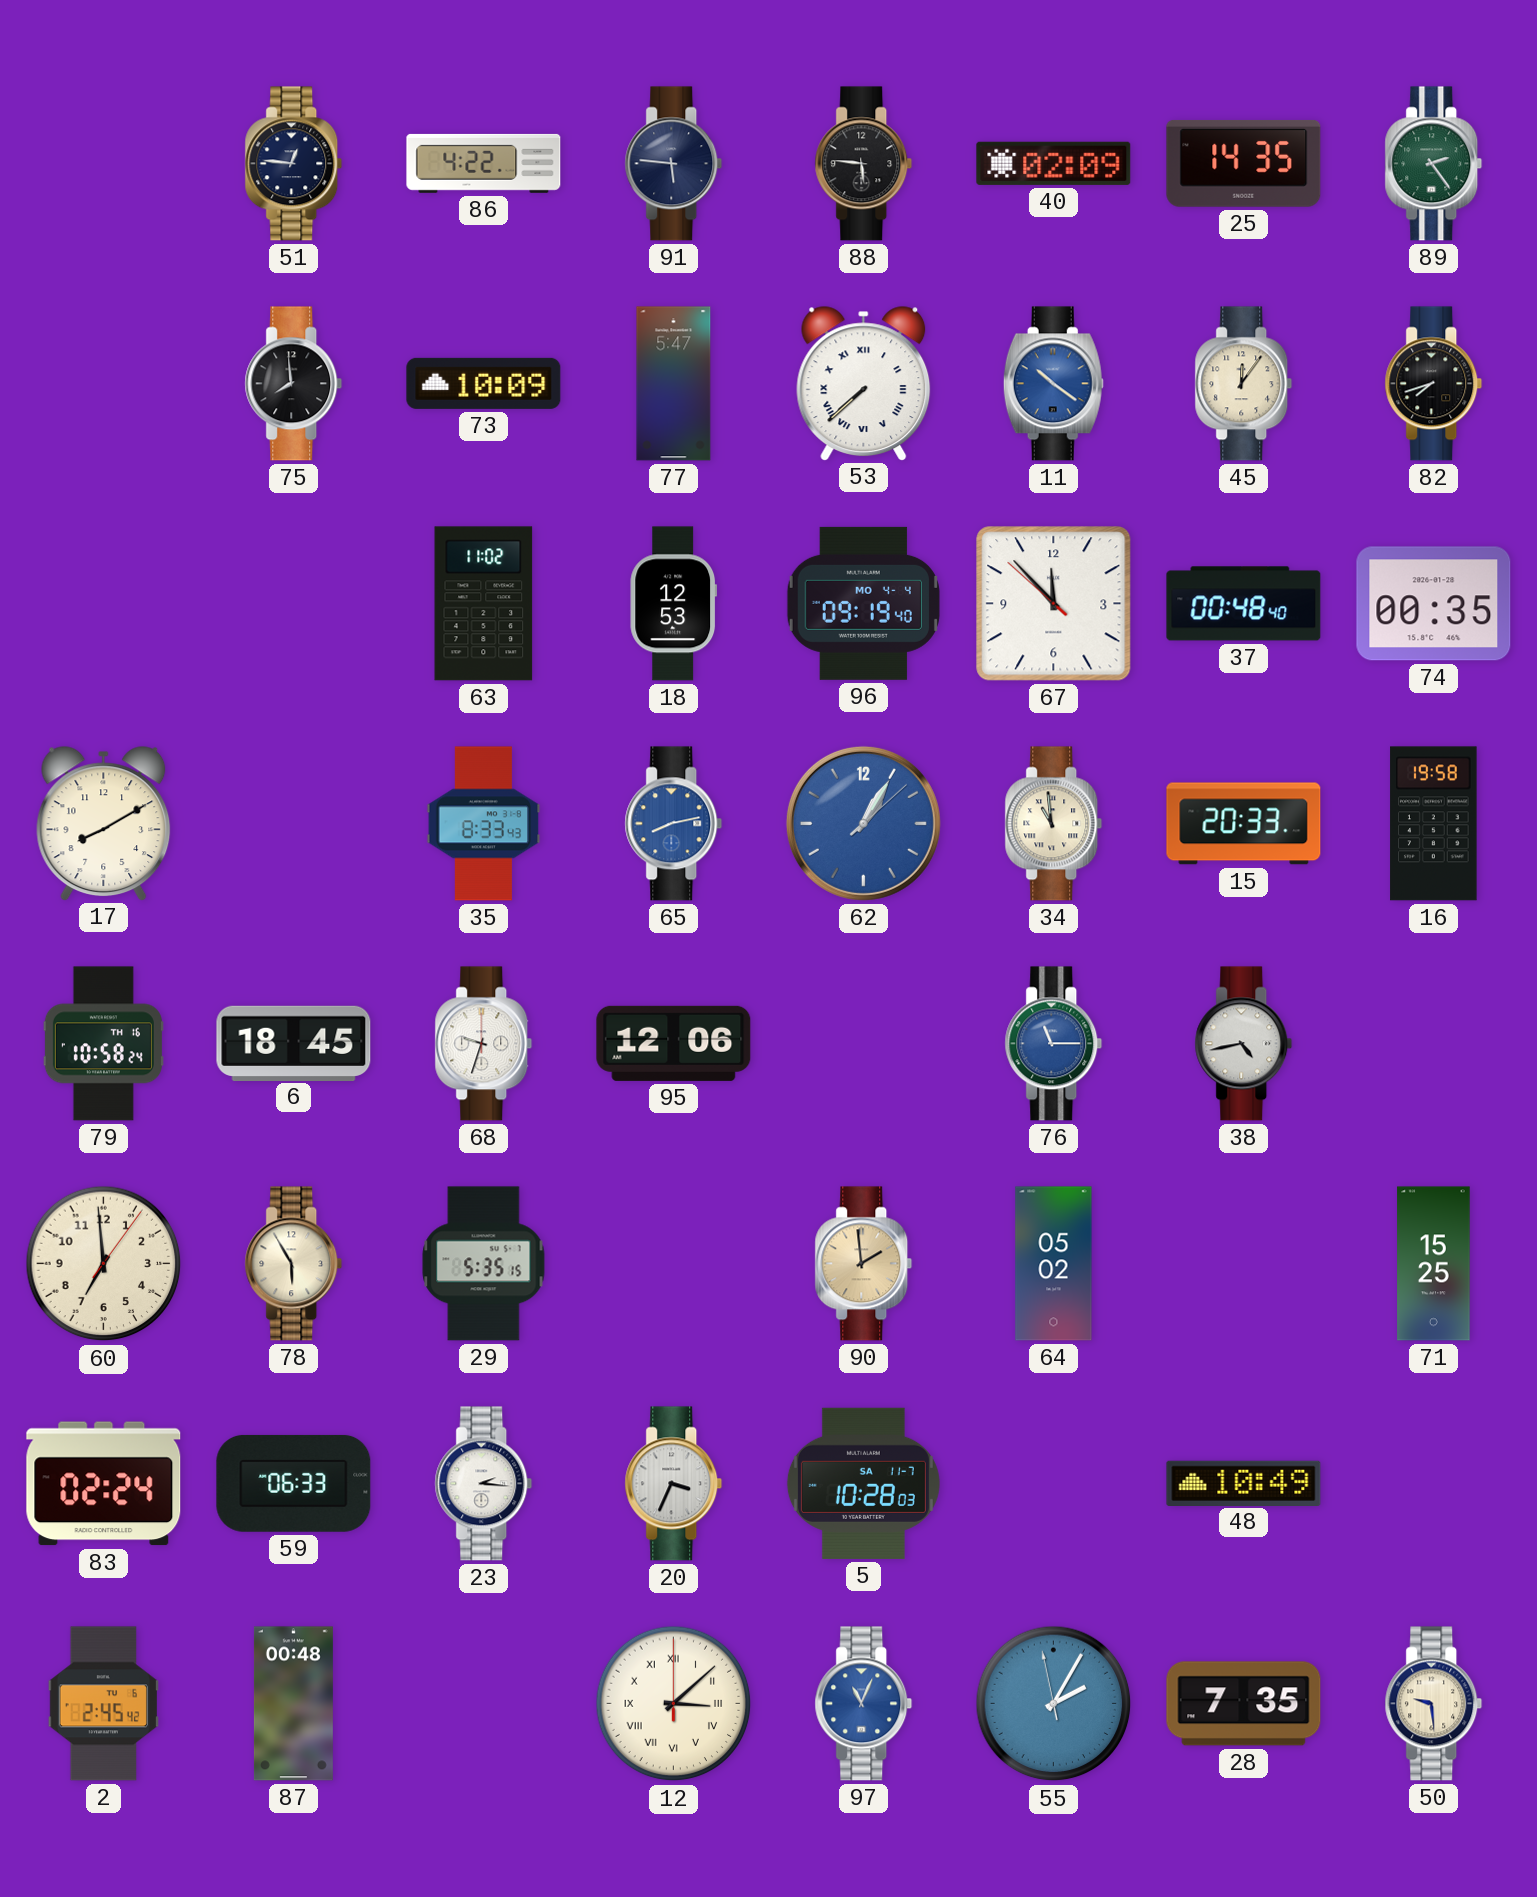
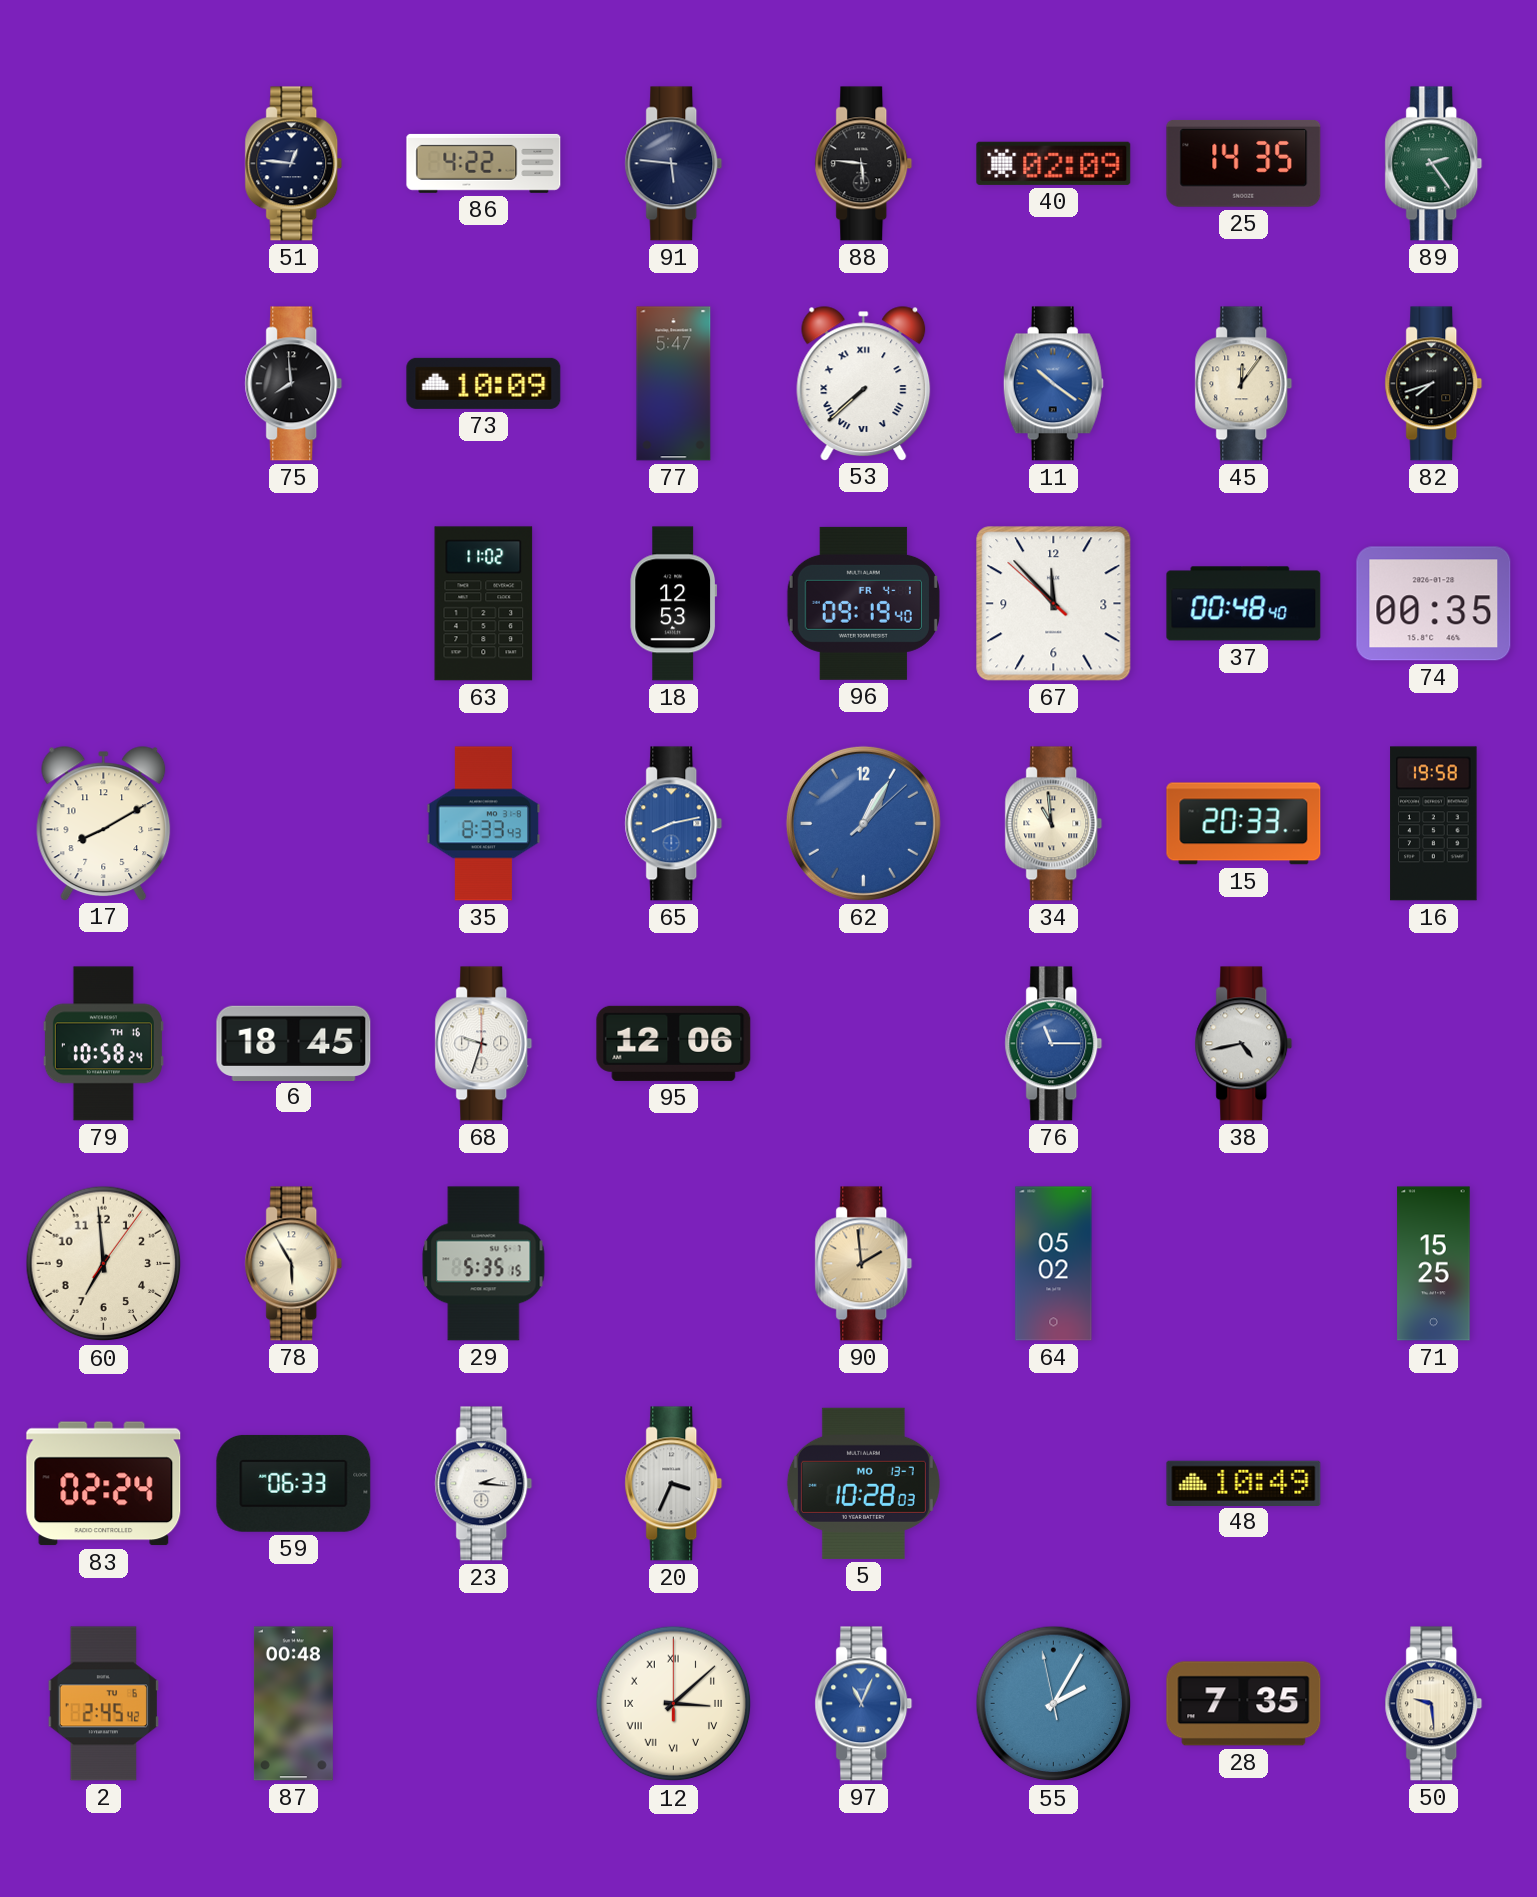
96 date: MO 4-4 -> FR 4-1
5 date: SA 11-7 -> MO 13-7
